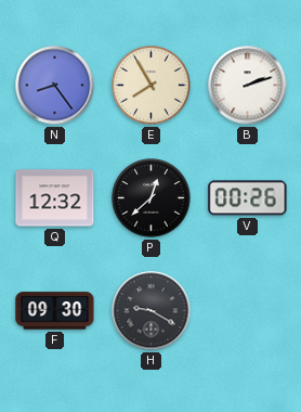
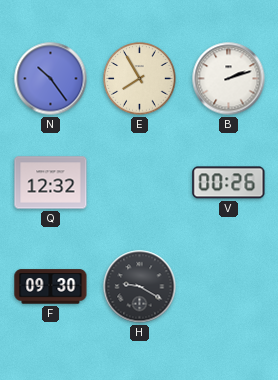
N: 8:24 -> 10:24
P: 12:38 -> none
